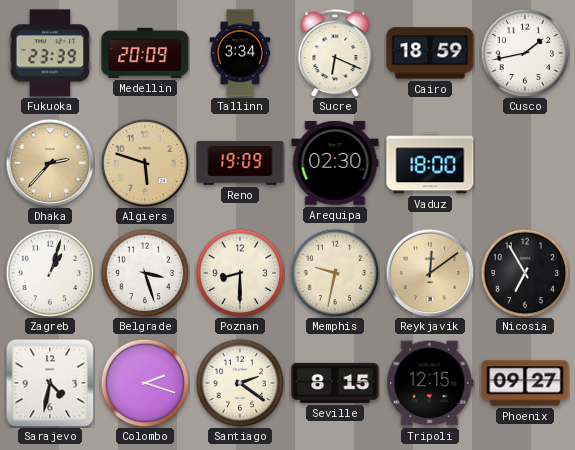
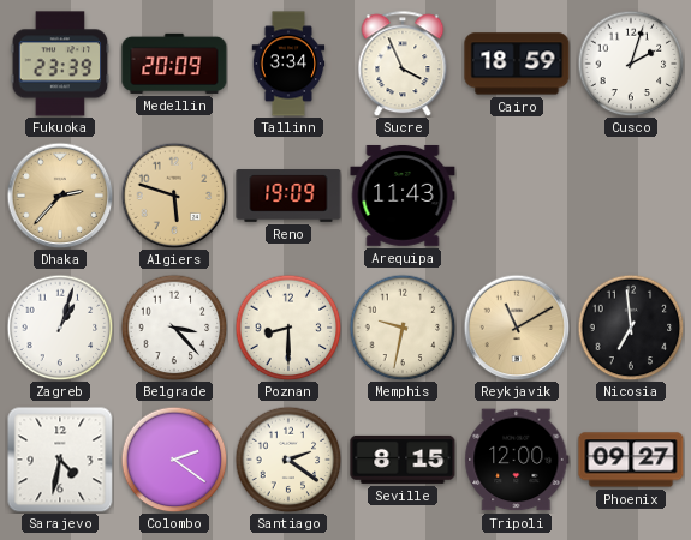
Sucre: 6:19 -> 3:56
Cusco: 1:43 -> 2:03
Arequipa: 02:30 -> 11:43
Vaduz: 18:00 -> none
Belgrade: 3:27 -> 3:23
Reykjavik: 12:09 -> 11:10
Nicosia: 6:55 -> 6:59
Colombo: 2:18 -> 2:21
Tripoli: 12:15 -> 12:00
